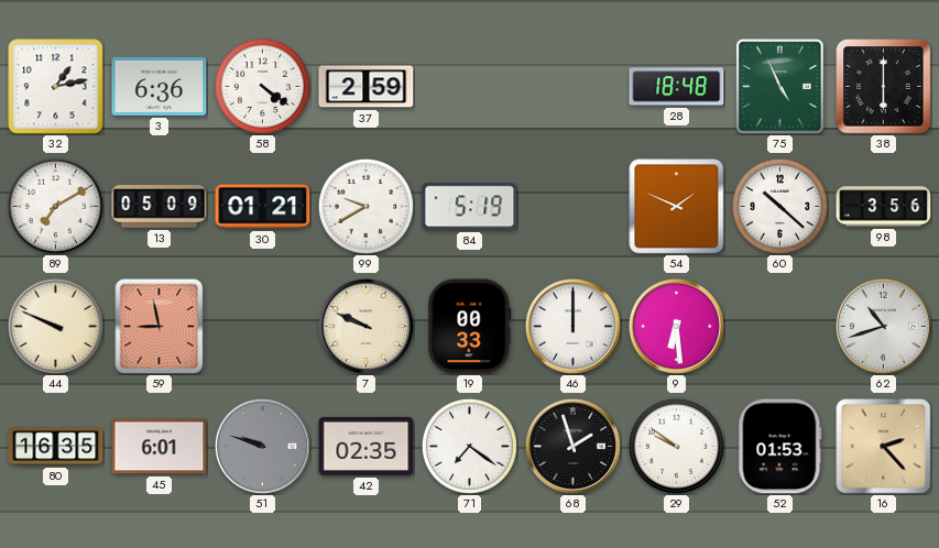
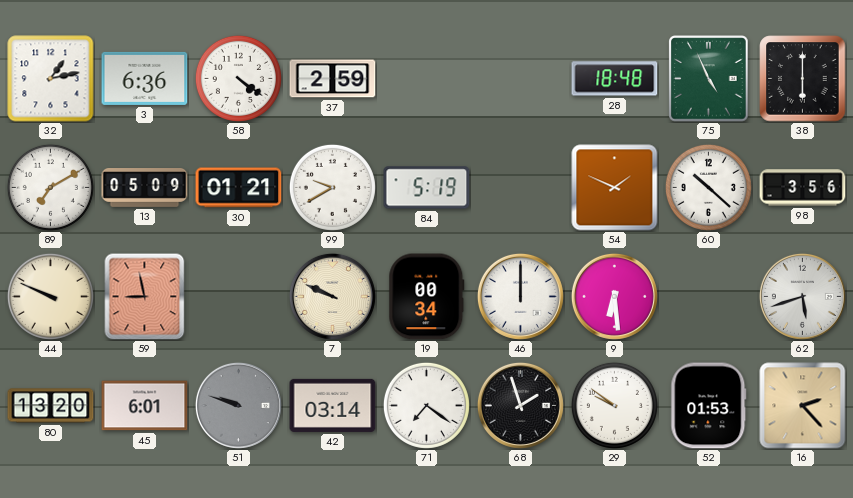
19: 00:33 -> 00:34
62: 10:42 -> 5:42
80: 16:35 -> 13:20
42: 02:35 -> 03:14
